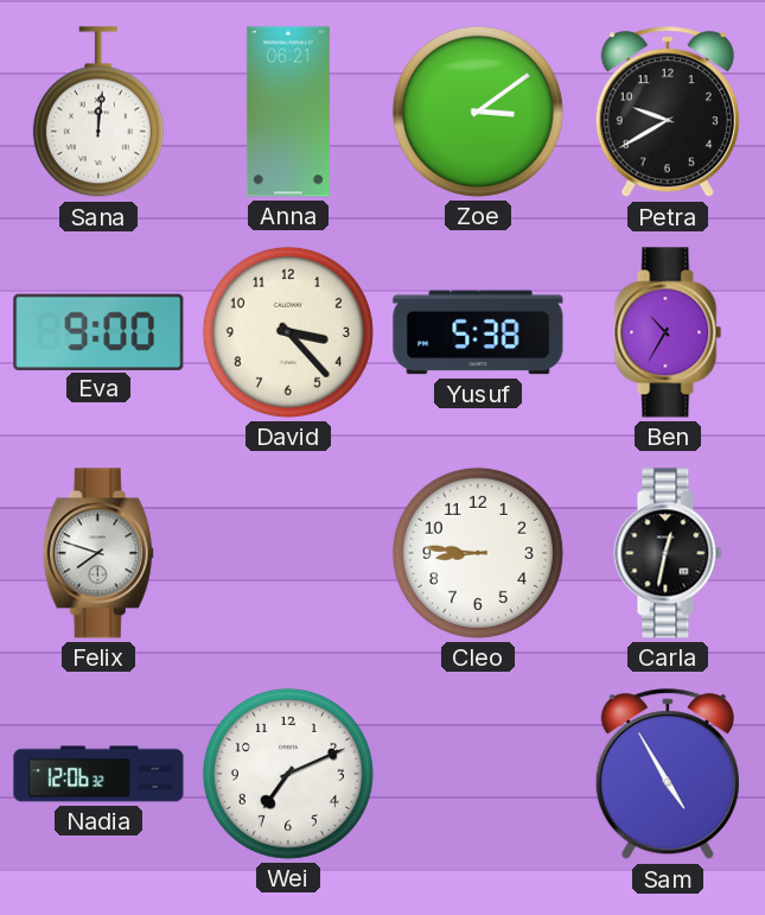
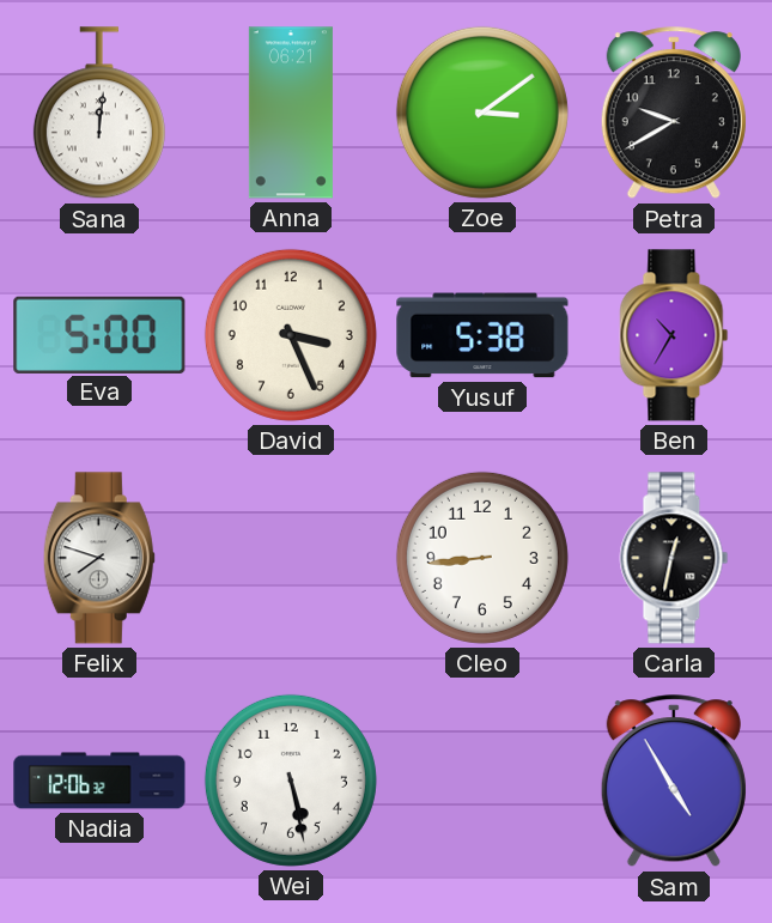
Eva: 9:00 -> 5:00
David: 3:23 -> 3:26
Cleo: 8:46 -> 8:44
Wei: 7:11 -> 5:28
